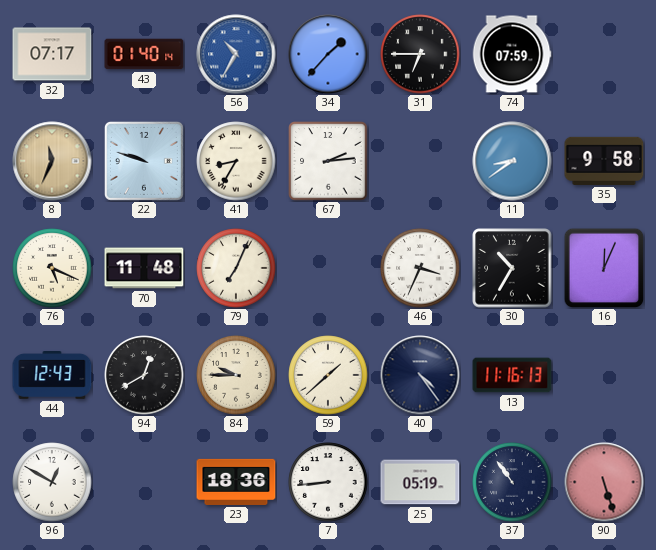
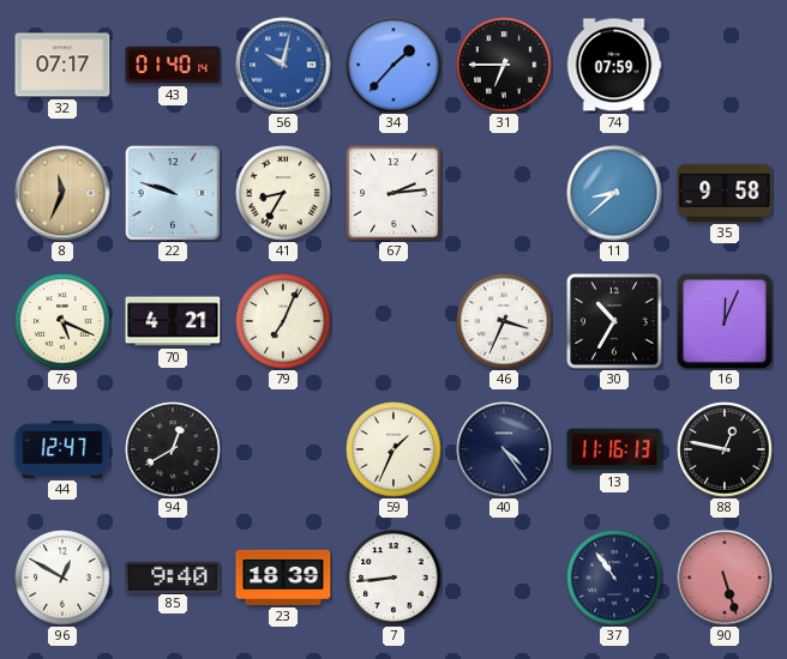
56: 10:35 -> 10:02
11: 8:39 -> 8:38
70: 11:48 -> 4:21
44: 12:43 -> 12:47
84: 9:45 -> none
59: 1:38 -> 1:34
88: none -> 12:47
85: none -> 9:40
23: 18:36 -> 18:39
25: 05:19 -> none
